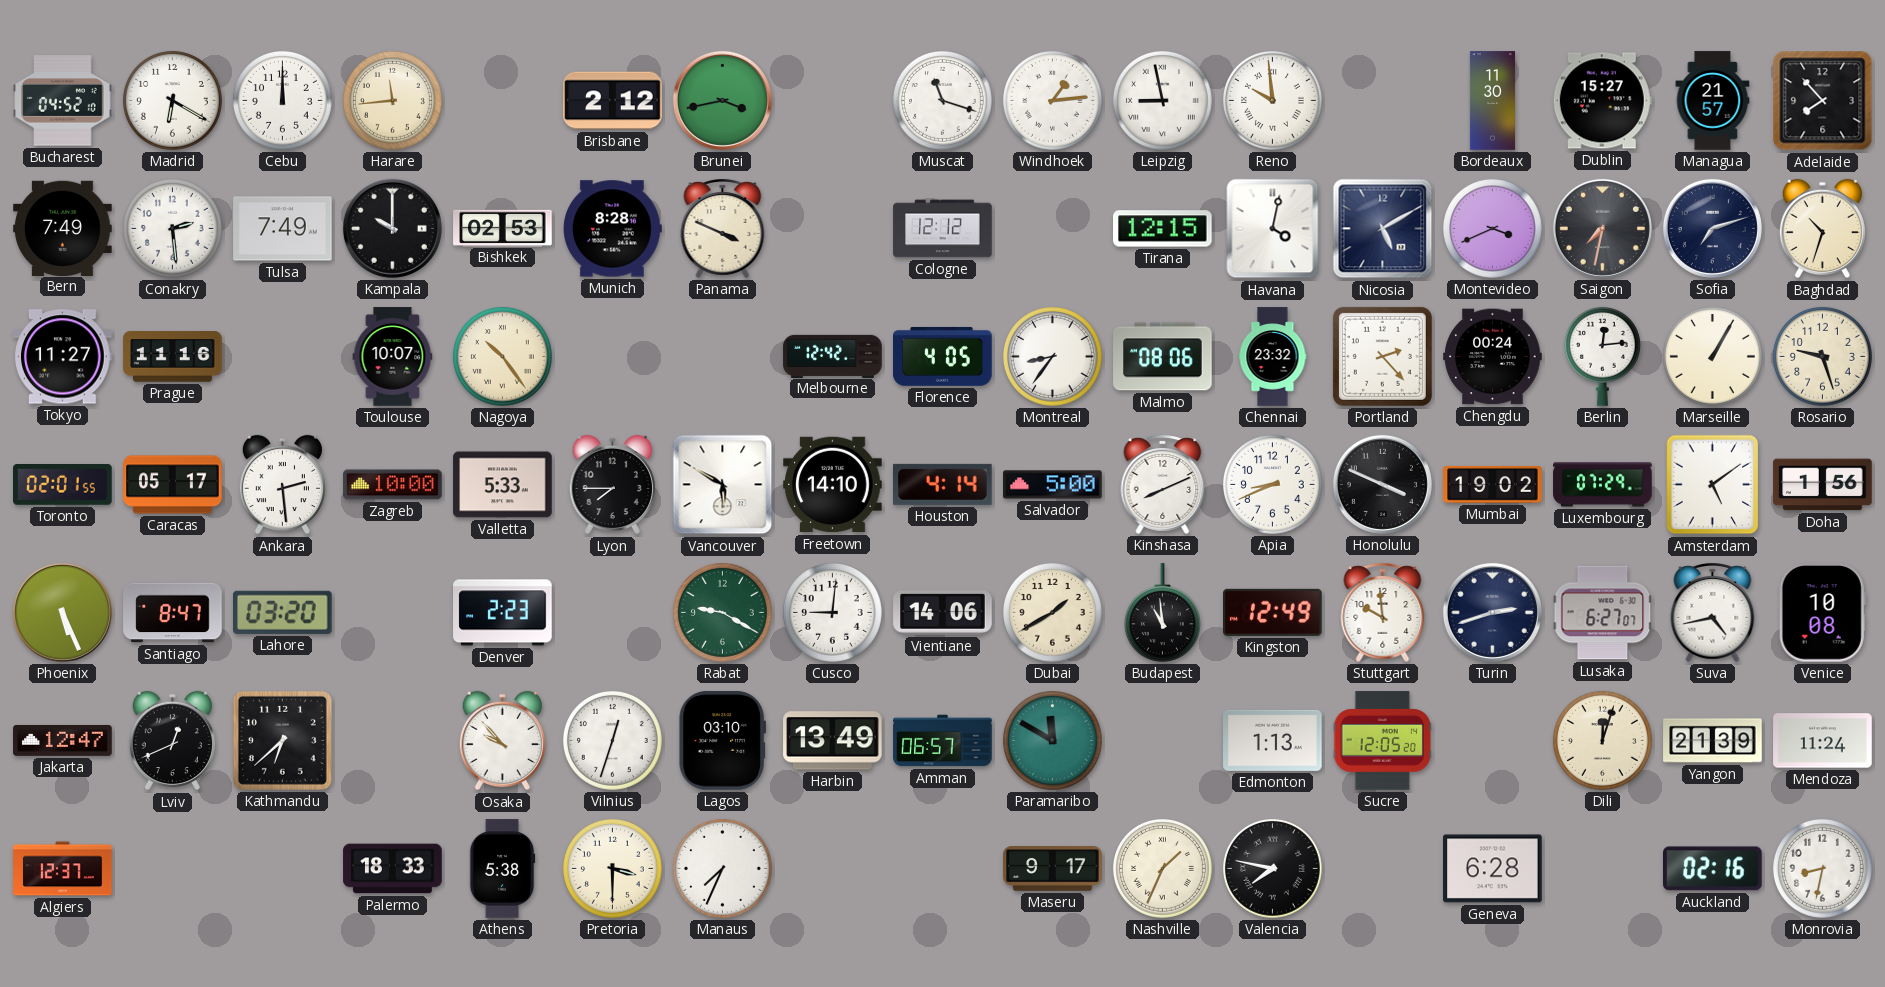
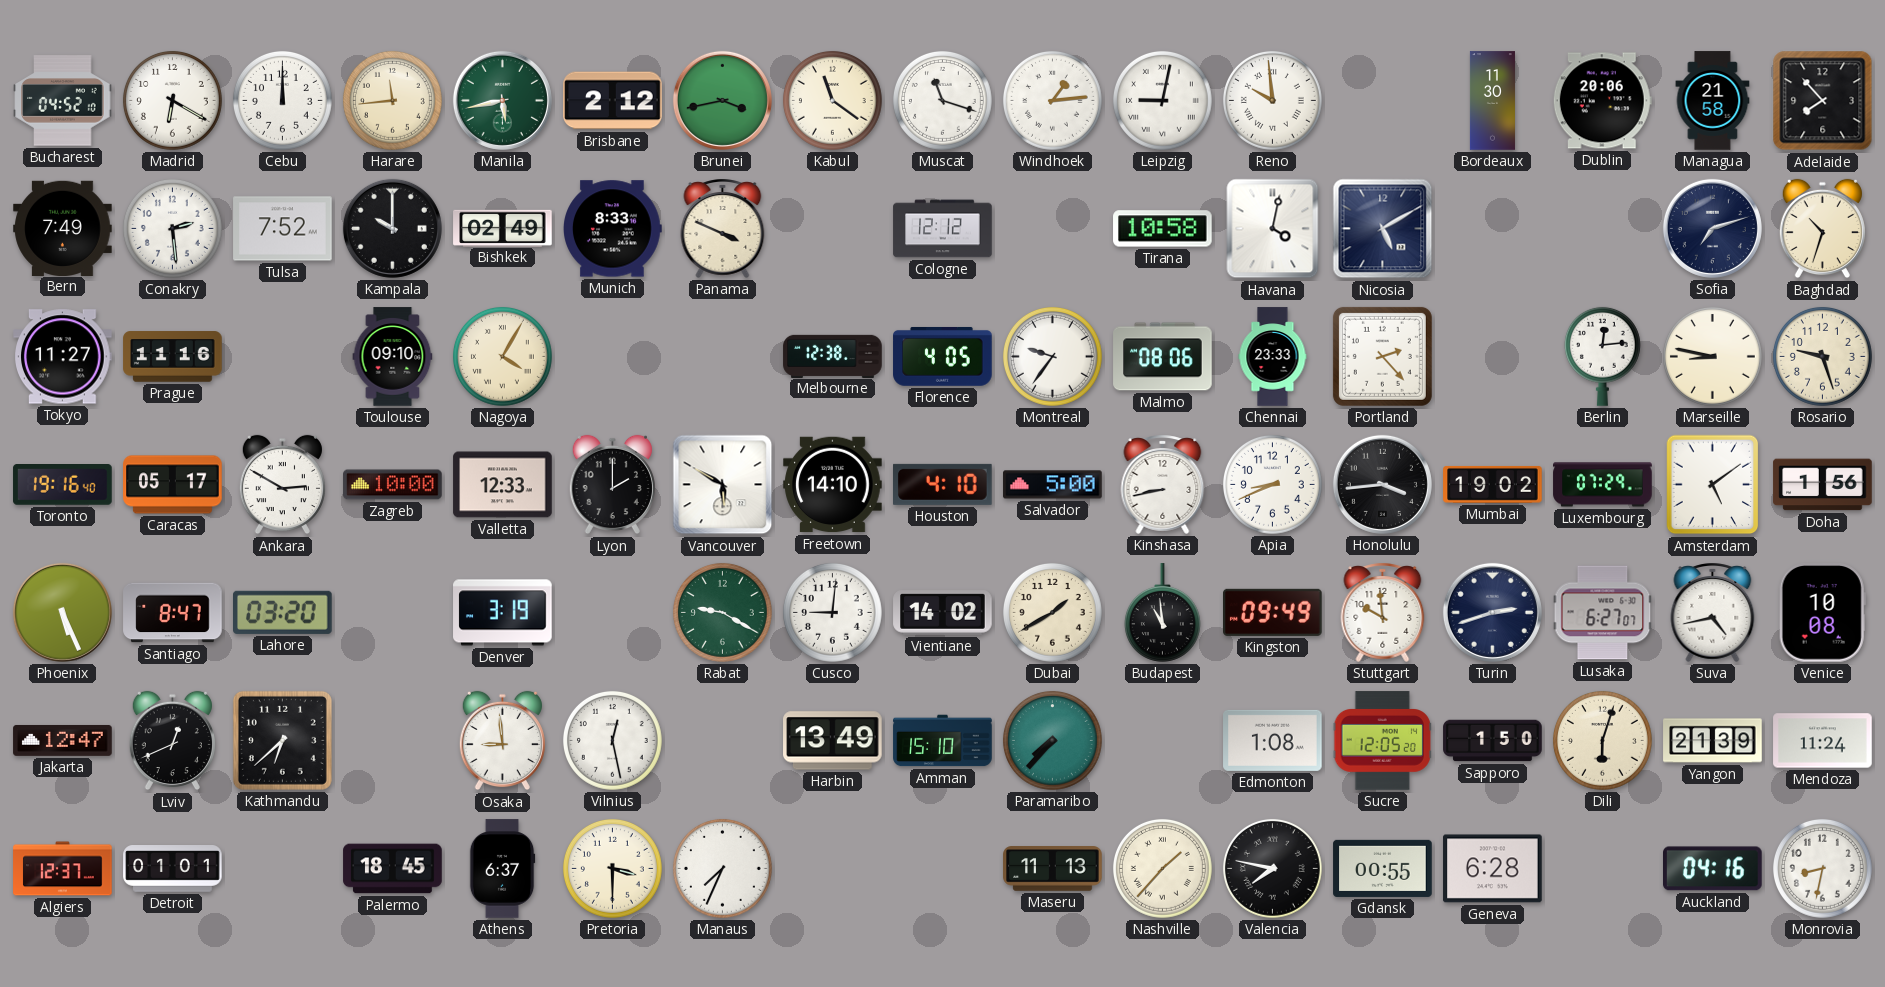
Manila: none -> 5:43
Kabul: none -> 11:21
Leipzig: 8:58 -> 9:02
Dublin: 15:27 -> 20:06
Managua: 21:57 -> 21:58
Tulsa: 7:49 -> 7:52
Bishkek: 02:53 -> 02:49
Munich: 8:28 -> 8:33
Tirana: 12:15 -> 10:58
Montevideo: 3:41 -> none
Saigon: 7:32 -> none
Toulouse: 10:07 -> 09:10
Nagoya: 10:24 -> 4:05
Melbourne: 12:42 -> 12:38
Montreal: 8:36 -> 9:36
Chennai: 23:32 -> 23:33
Chengdu: 00:24 -> none
Marseille: 1:05 -> 8:47
Toronto: 02:01 -> 19:16
Ankara: 2:29 -> 2:50
Valletta: 5:33 -> 12:33
Lyon: 7:45 -> 2:00
Houston: 4:14 -> 4:10
Kinshasa: 8:11 -> 8:43
Honolulu: 3:49 -> 3:44
Denver: 2:23 -> 3:19
Vientiane: 14:06 -> 14:02
Kingston: 12:49 -> 09:49
Osaka: 9:53 -> 8:59
Vilnius: 12:33 -> 12:28
Lagos: 03:10 -> none
Amman: 06:57 -> 15:10
Paramaribo: 11:50 -> 7:37
Edmonton: 1:13 -> 1:08
Sapporo: none -> 1:50
Dili: 12:03 -> 6:03
Detroit: none -> 01:01
Palermo: 18:33 -> 18:45
Athens: 5:38 -> 6:37
Maseru: 9:17 -> 11:13
Nashville: 1:34 -> 1:37
Gdansk: none -> 00:55
Auckland: 02:16 -> 04:16
